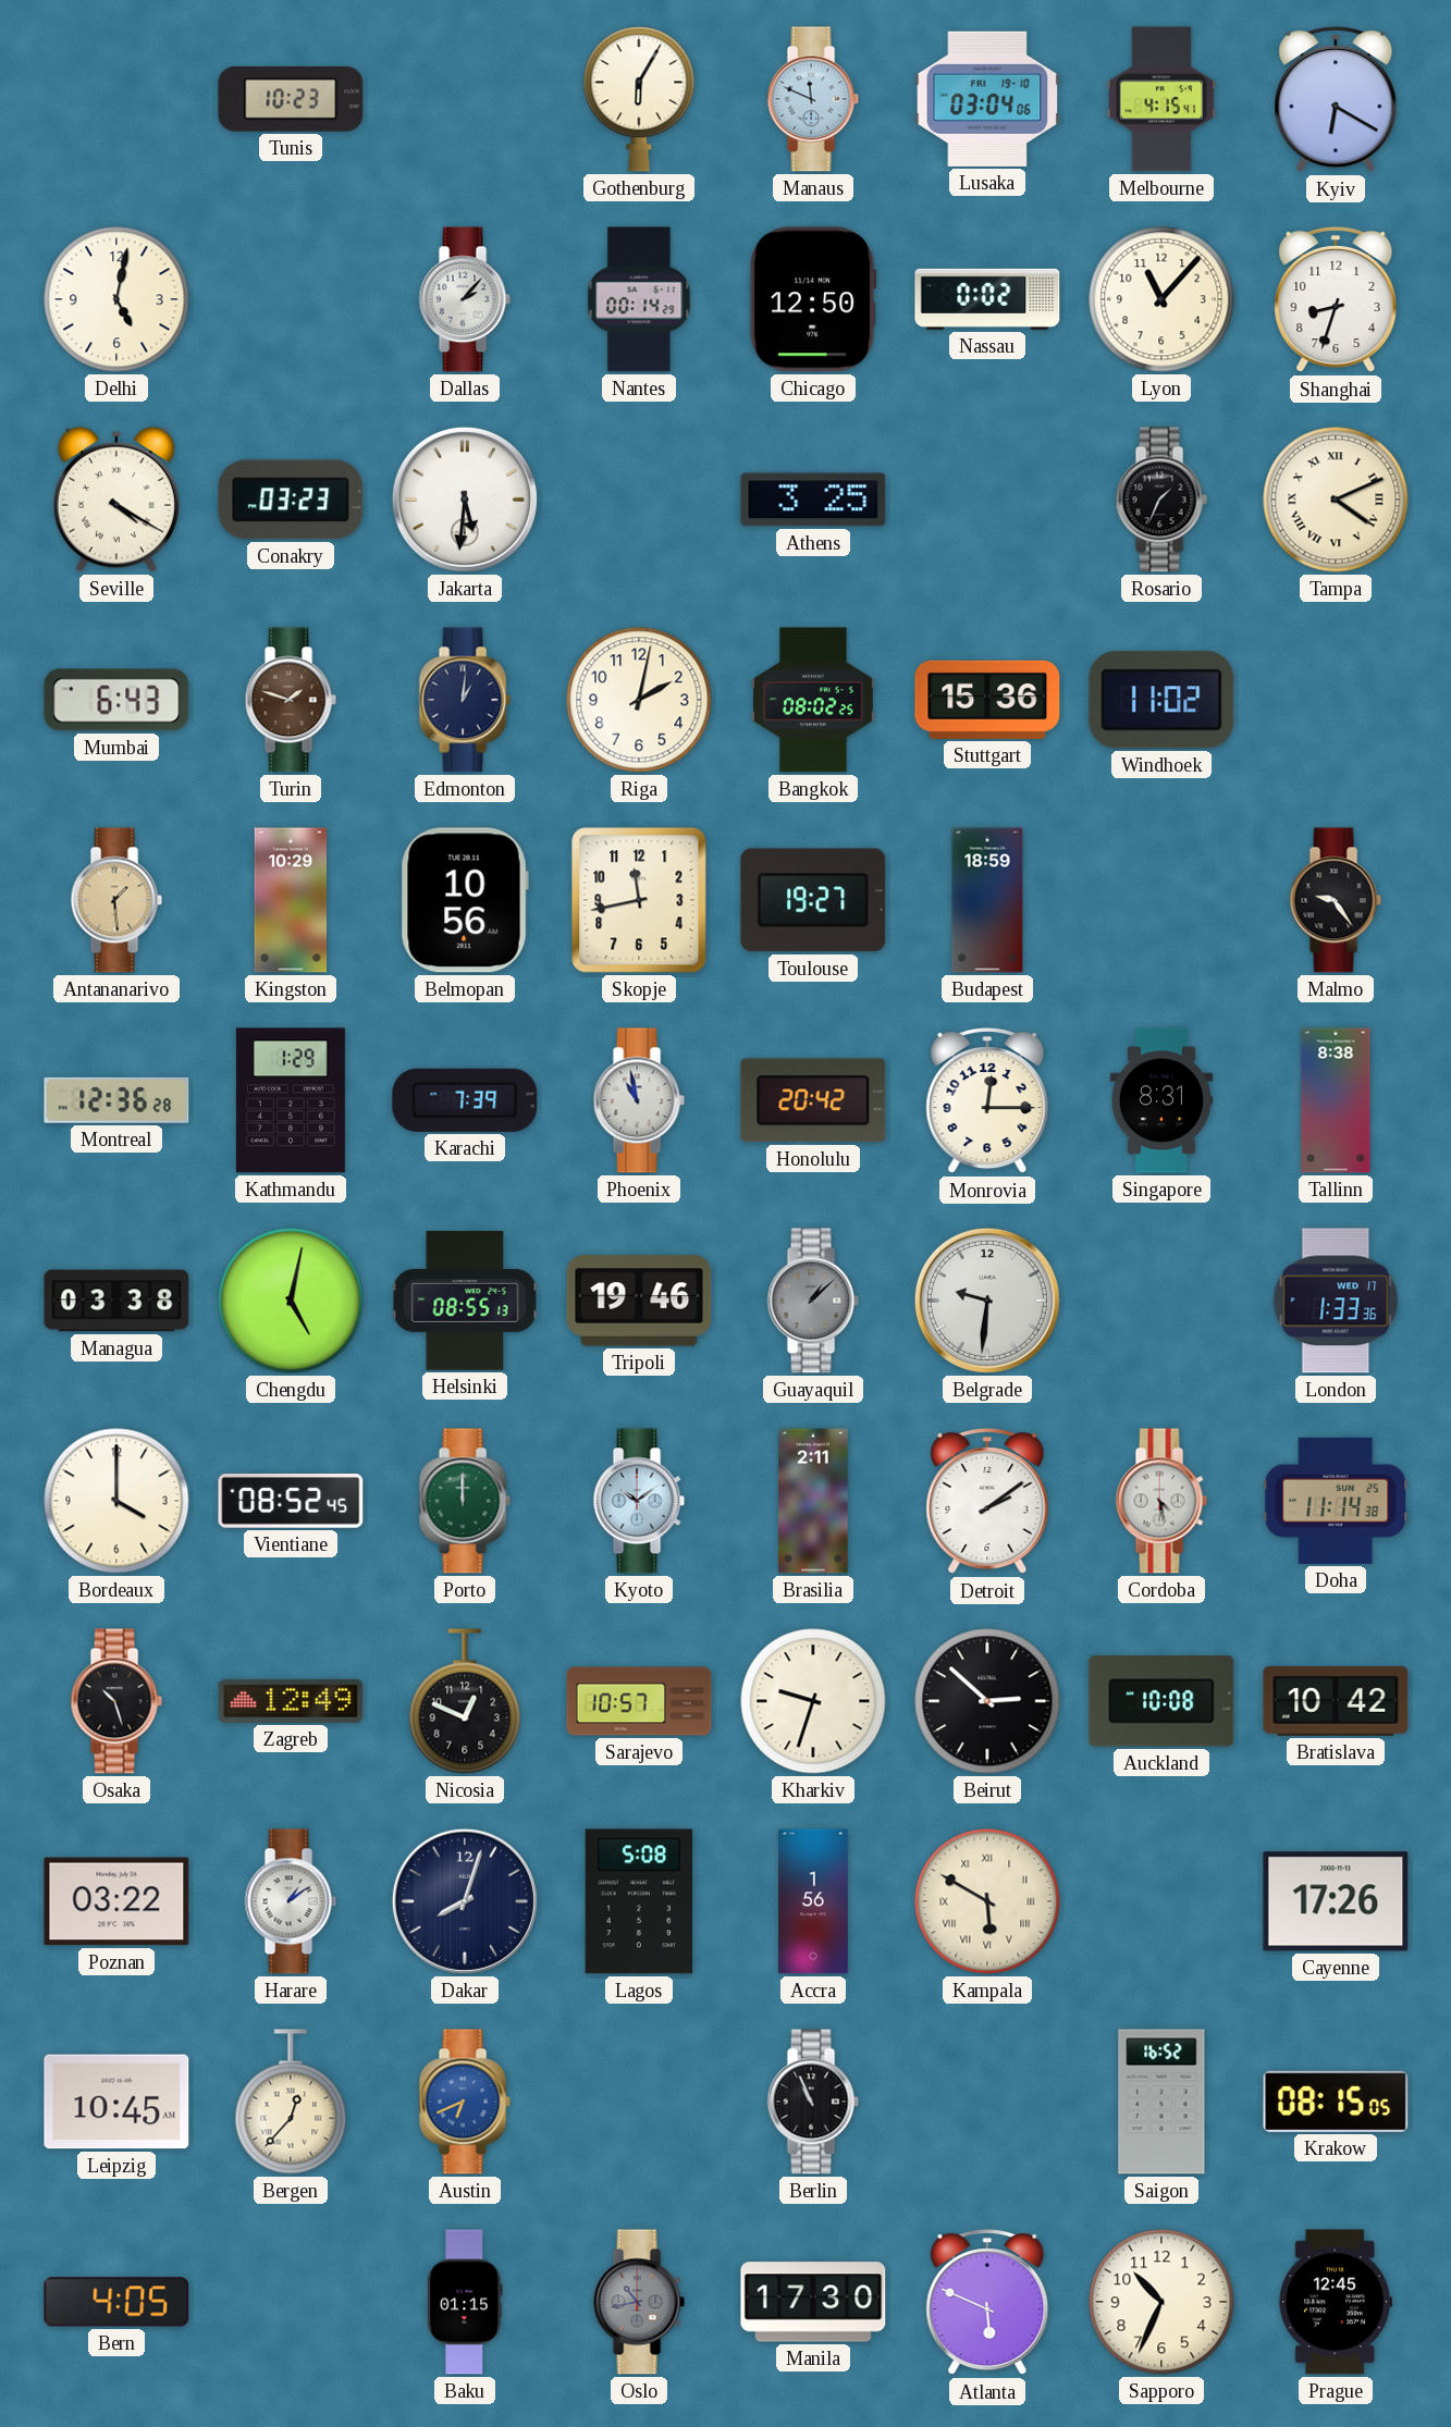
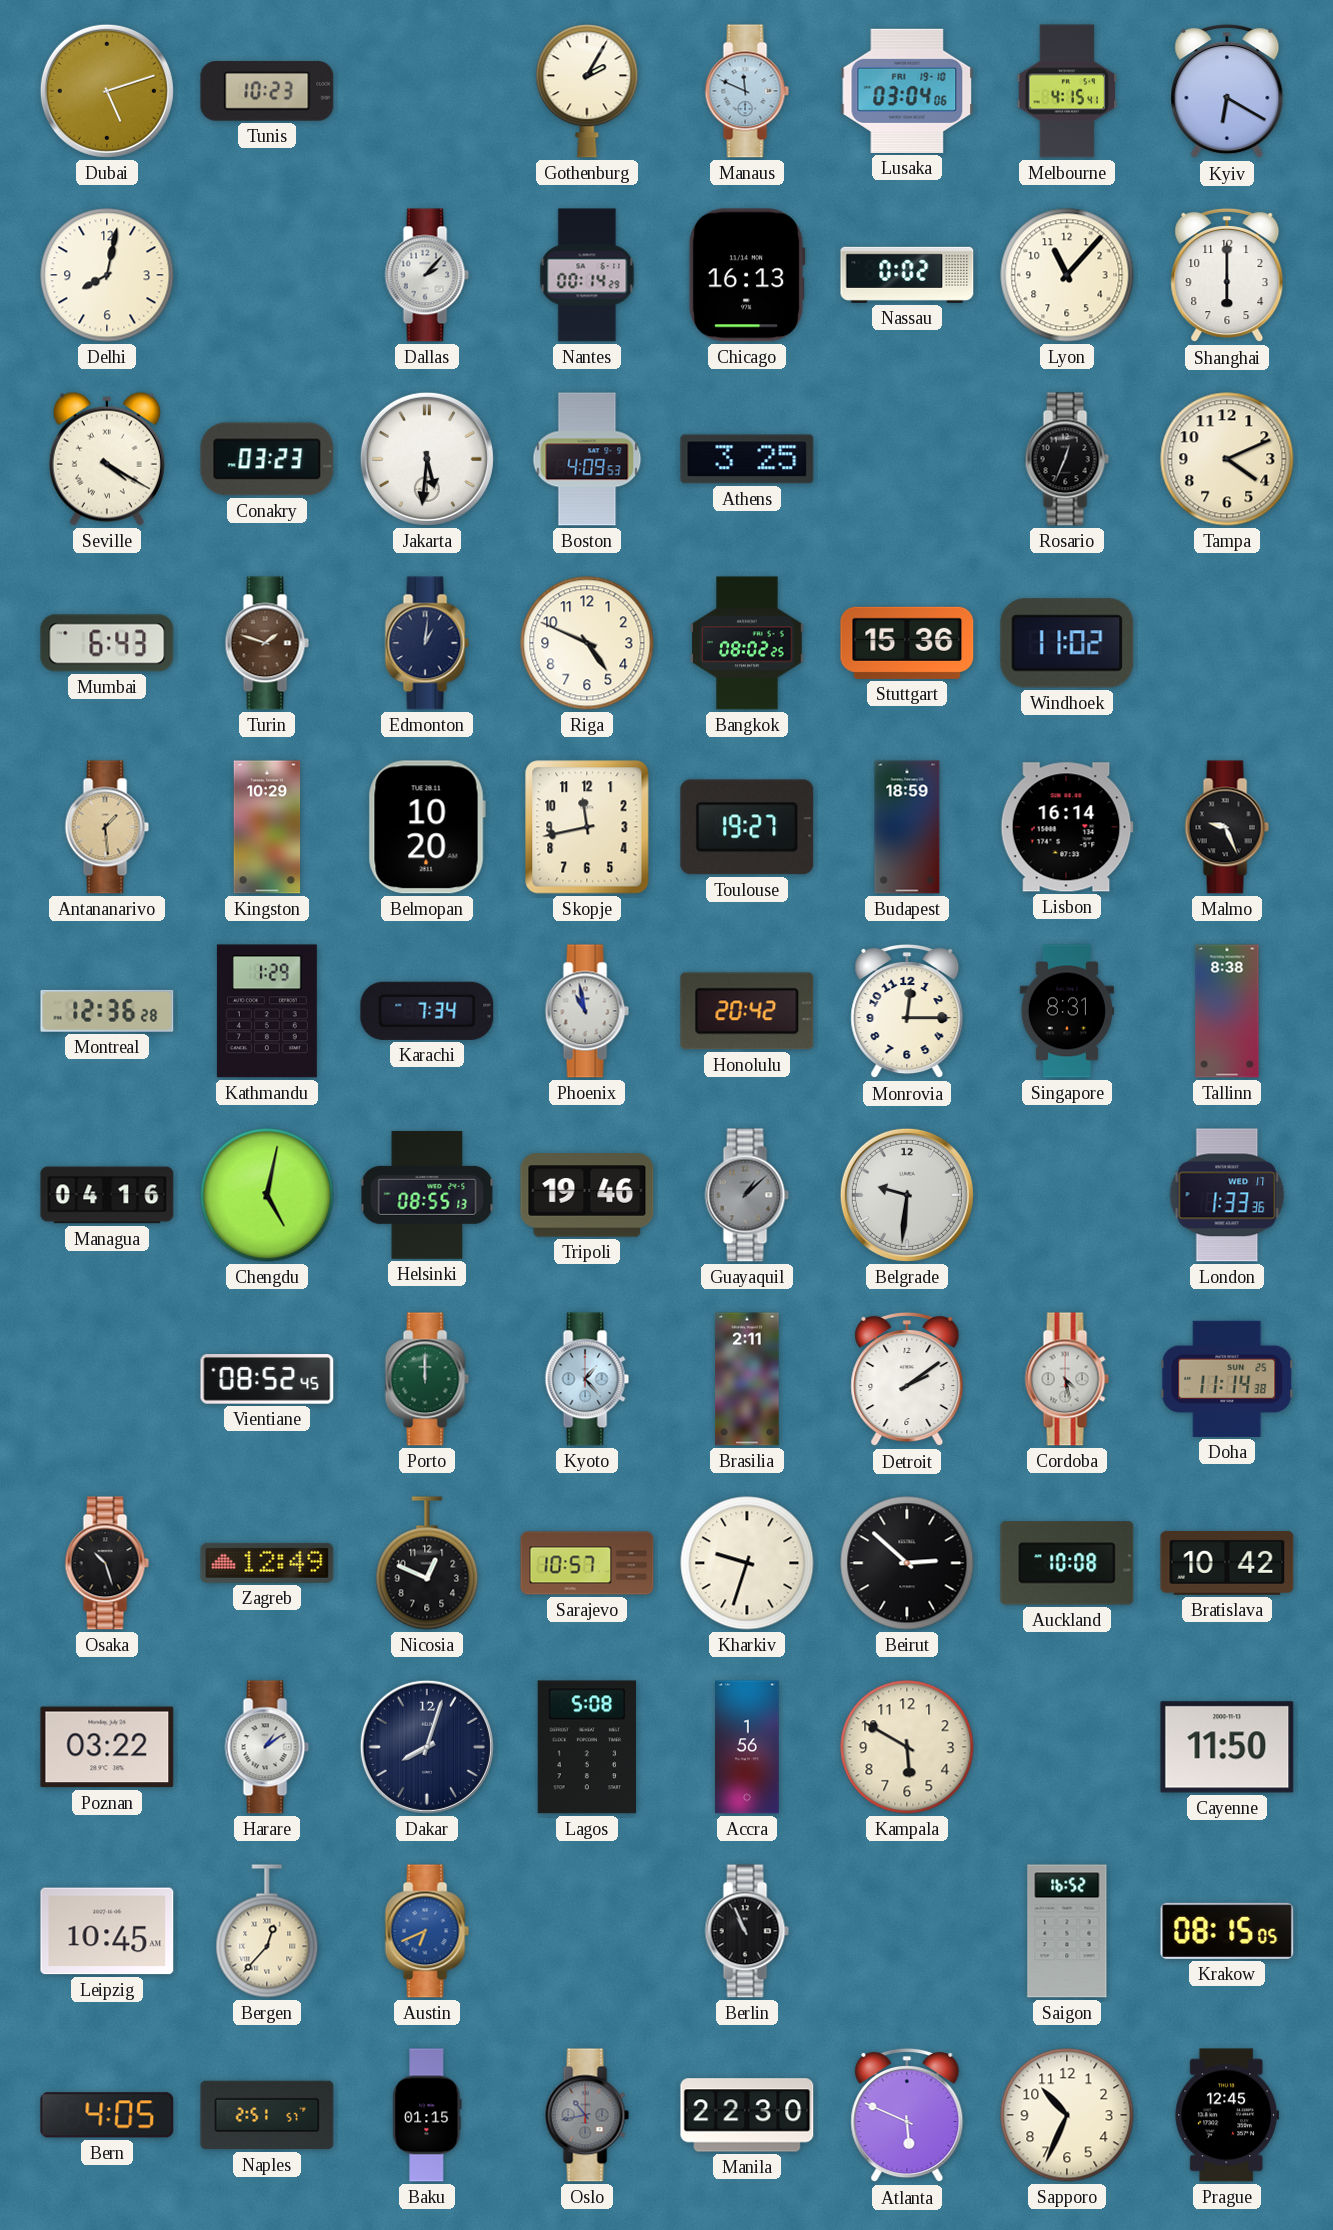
Dubai: none -> 5:12
Gothenburg: 6:05 -> 2:05
Delhi: 5:02 -> 8:02
Chicago: 12:50 -> 16:13
Shanghai: 8:33 -> 6:00
Boston: none -> 4:09
Rosario: 1:34 -> 12:34
Tampa numerals: Roman -> Arabic
Riga: 2:02 -> 4:49
Belmopan: 10:56 -> 10:20
Lisbon: none -> 16:14
Malmo: 9:24 -> 9:26
Karachi: 7:39 -> 7:34
Managua: 03:38 -> 04:16
Bordeaux: 4:00 -> none
Kyoto: 10:09 -> 1:23
Kampala numerals: Roman -> Arabic
Cayenne: 17:26 -> 11:50
Naples: none -> 2:51
Manila: 17:30 -> 22:30
